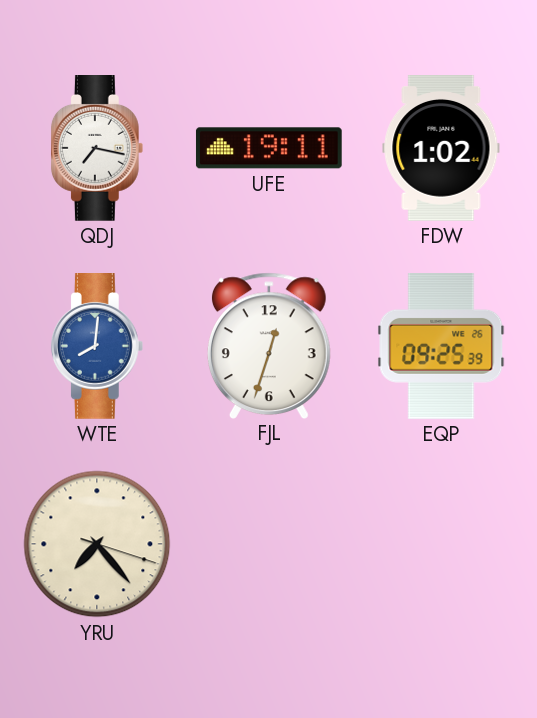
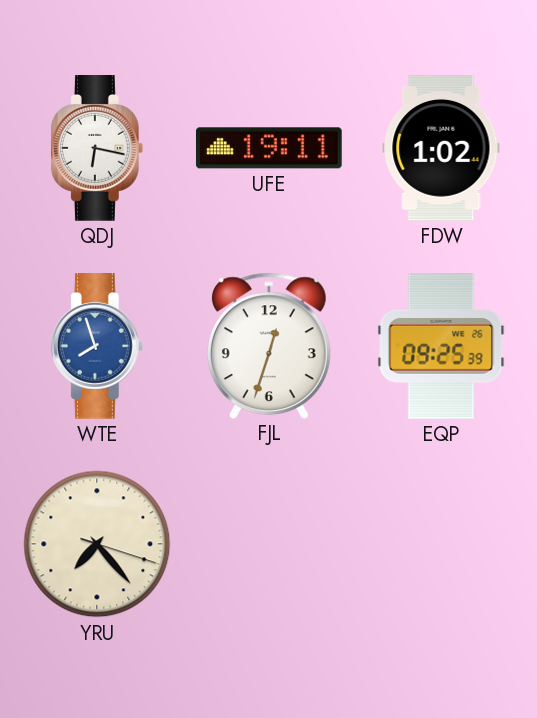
QDJ: 7:17 -> 6:17
WTE: 8:01 -> 7:57
